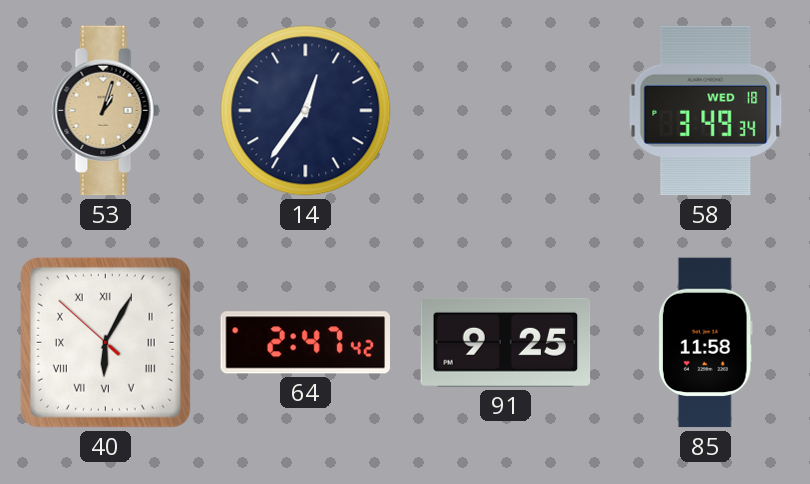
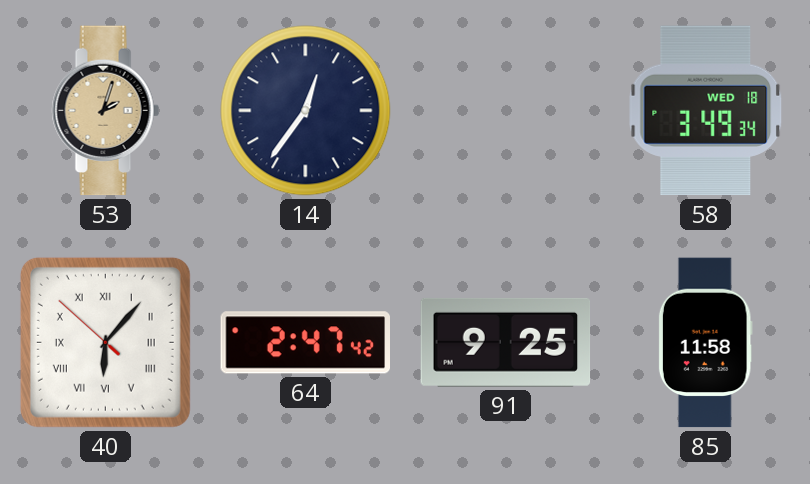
53: 1:03 -> 2:03
40: 6:04 -> 6:06
